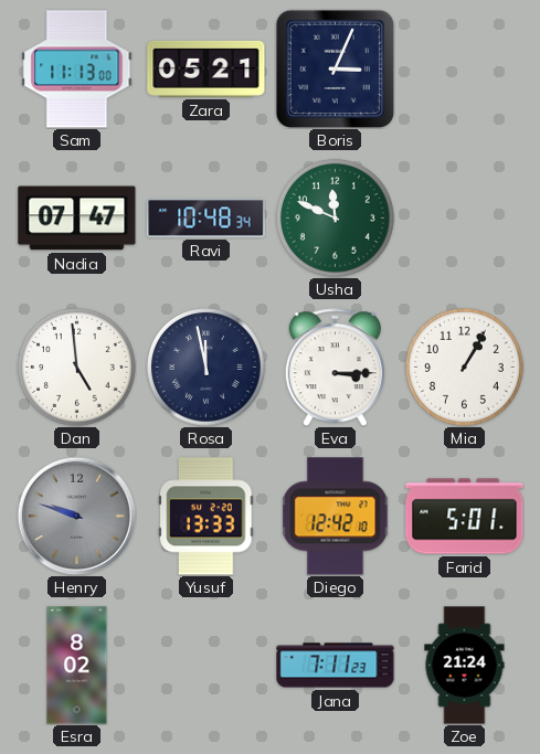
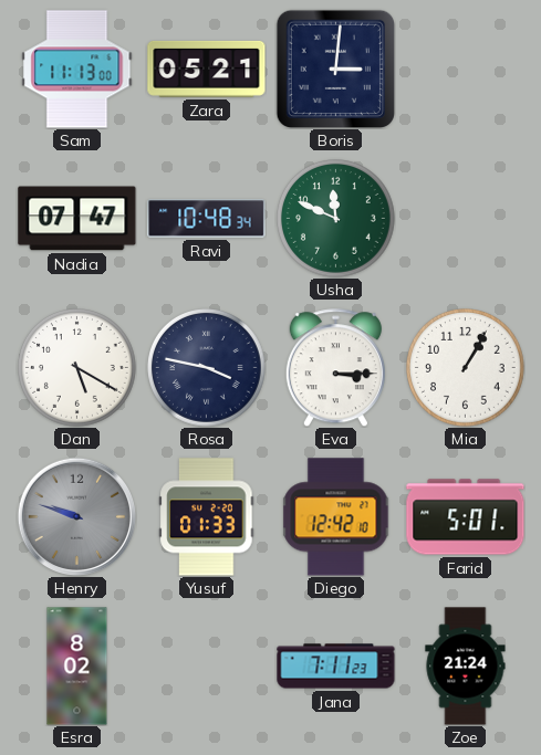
Boris: 3:04 -> 3:01
Dan: 4:59 -> 5:20
Rosa: 11:58 -> 3:47
Yusuf: 13:33 -> 01:33
